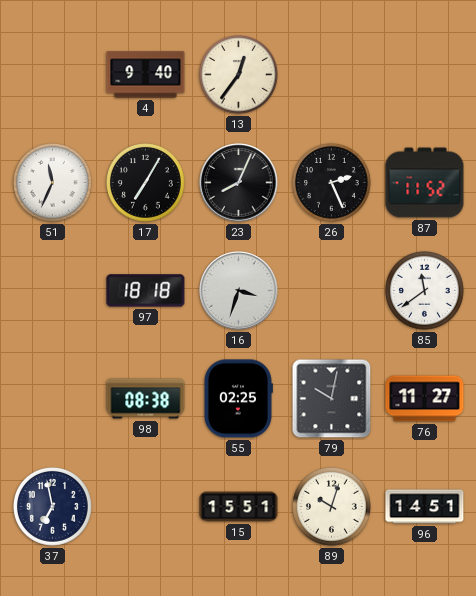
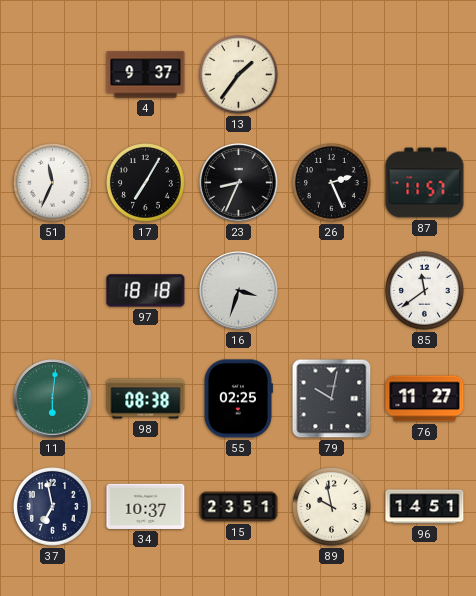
4: 9:40 -> 9:37
13: 12:36 -> 1:36
23: 8:04 -> 8:34
87: 11:52 -> 11:57
11: none -> 6:01
34: none -> 10:37
15: 15:51 -> 23:51
89: 10:03 -> 9:58
